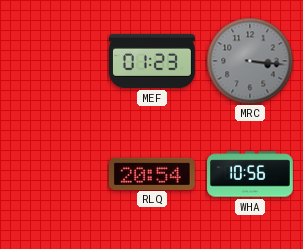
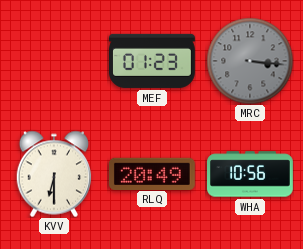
KVV: none -> 6:30
RLQ: 20:54 -> 20:49
